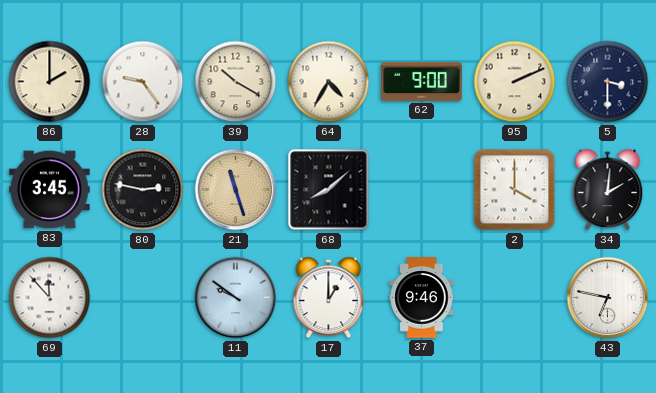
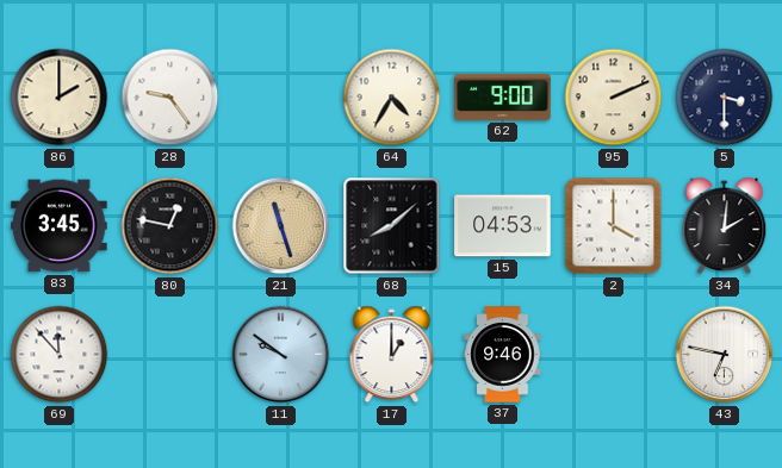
39: 10:20 -> none
80: 2:47 -> 12:47
15: none -> 04:53
